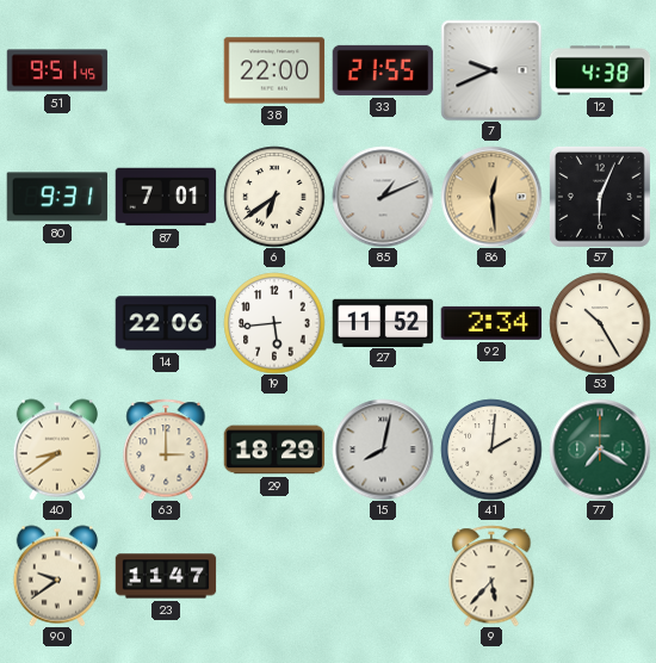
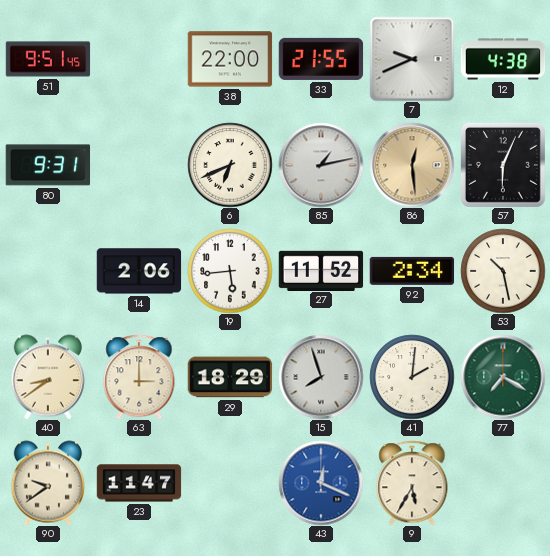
87: 7:01 -> none
6: 6:39 -> 6:41
85: 1:11 -> 1:13
14: 22:06 -> 2:06
53: 10:25 -> 10:28
15: 8:02 -> 7:57
43: none -> 12:19
9: 5:37 -> 5:35
